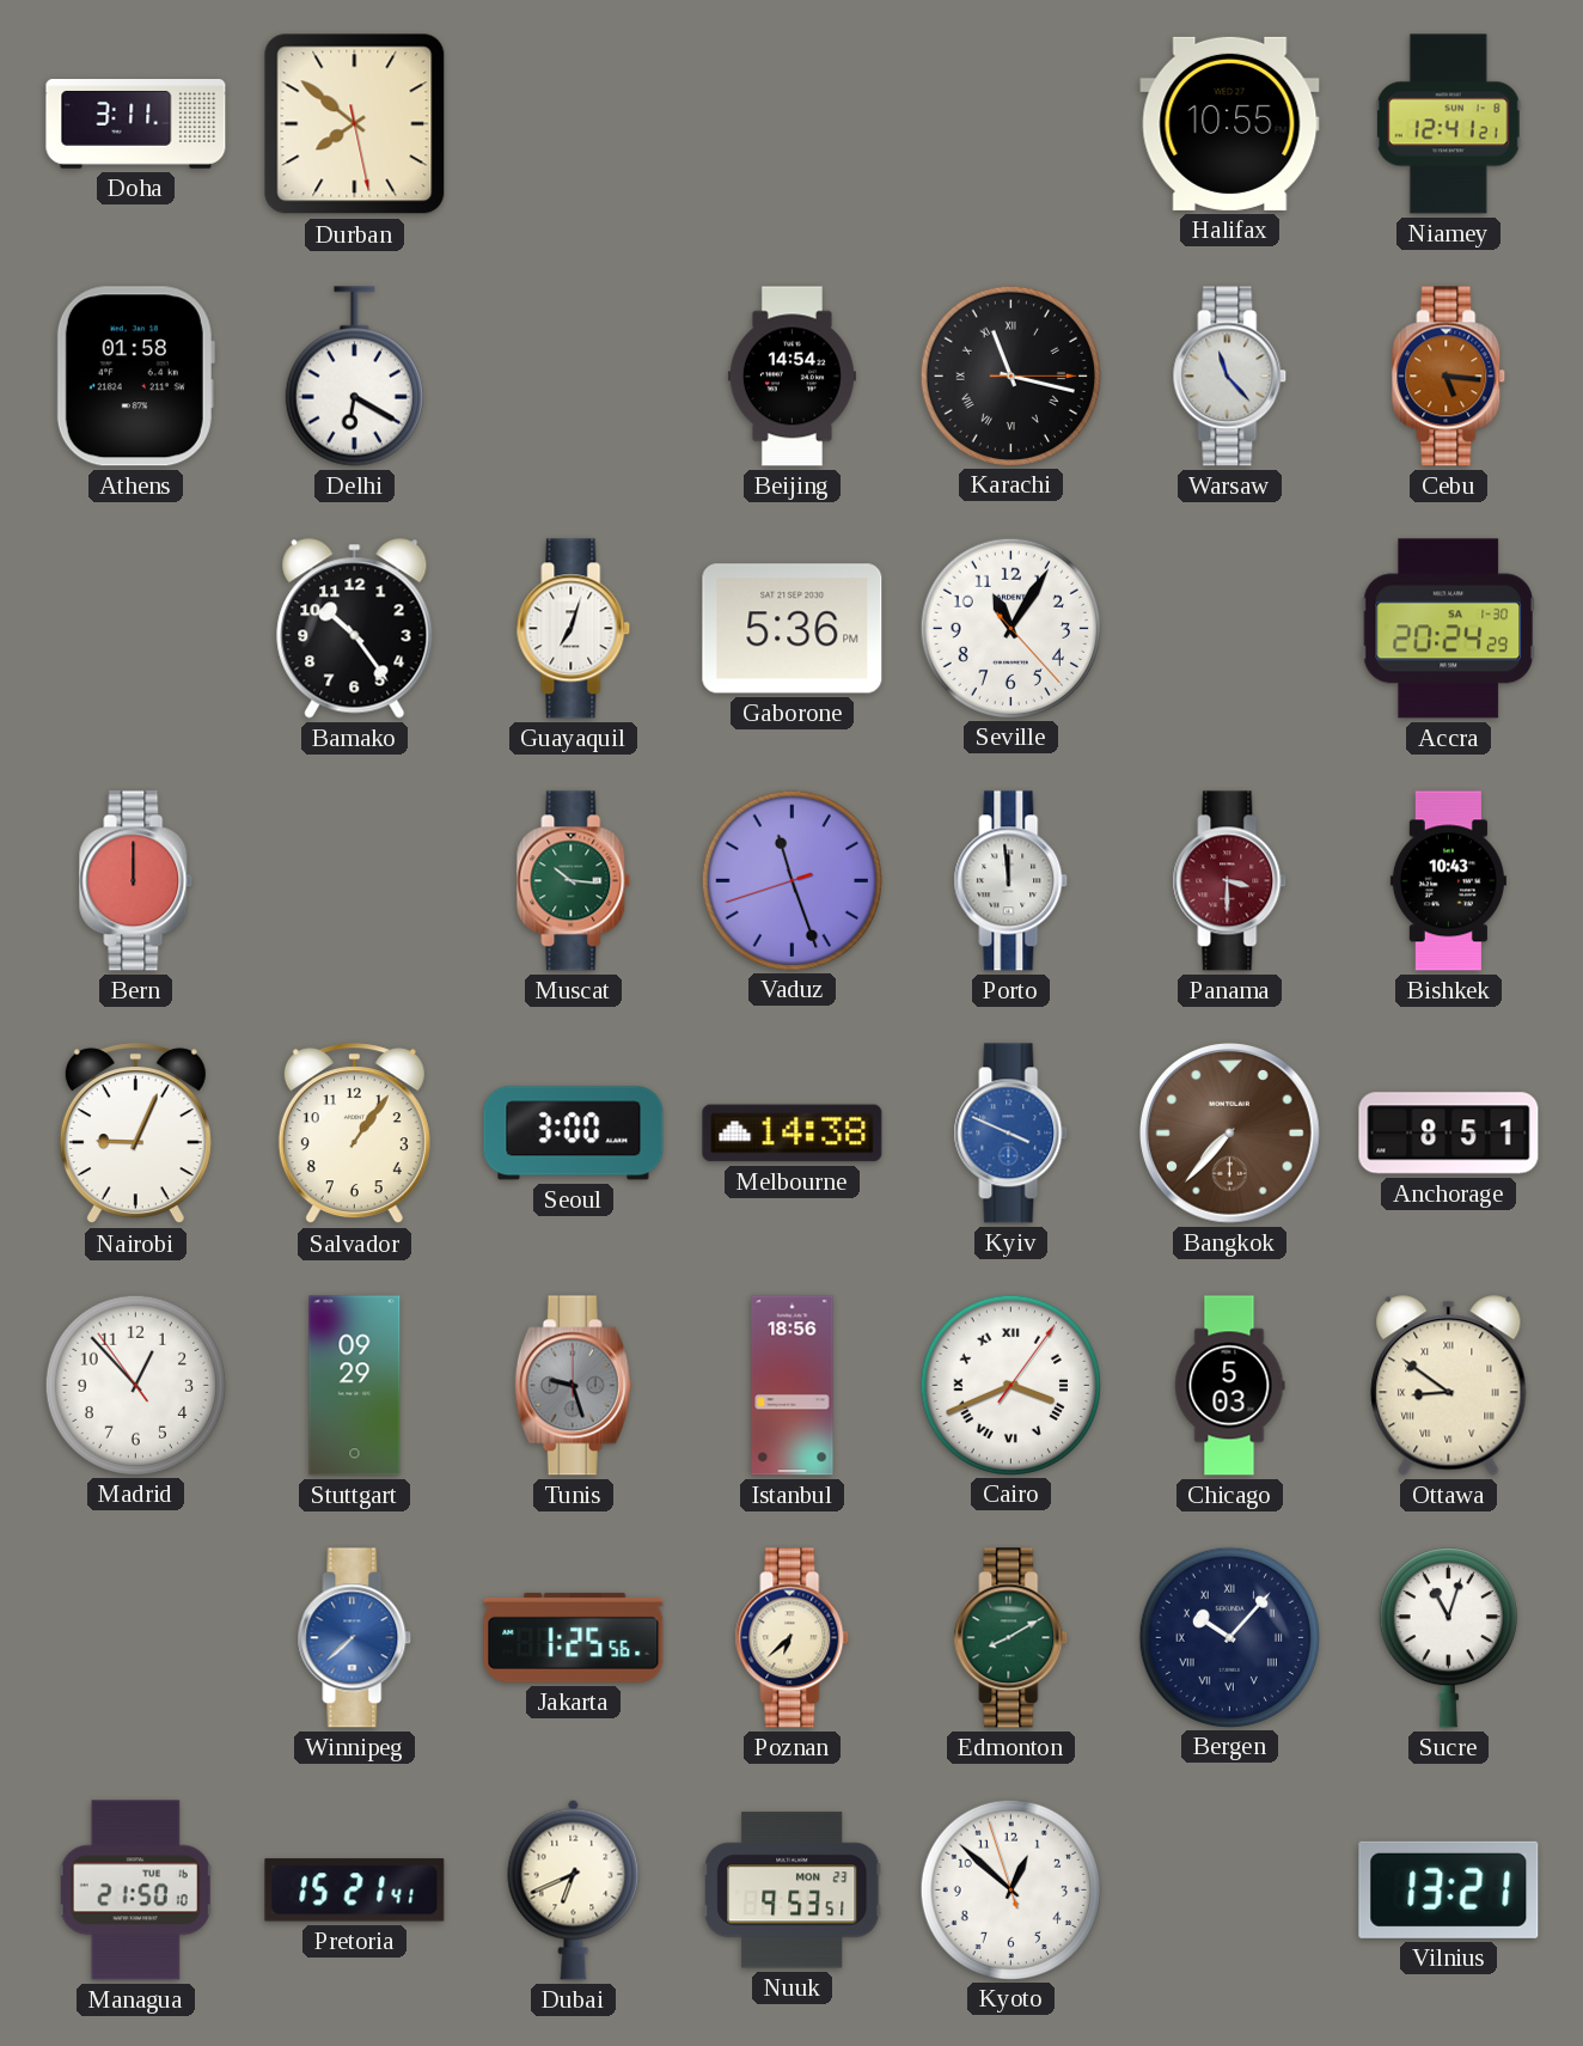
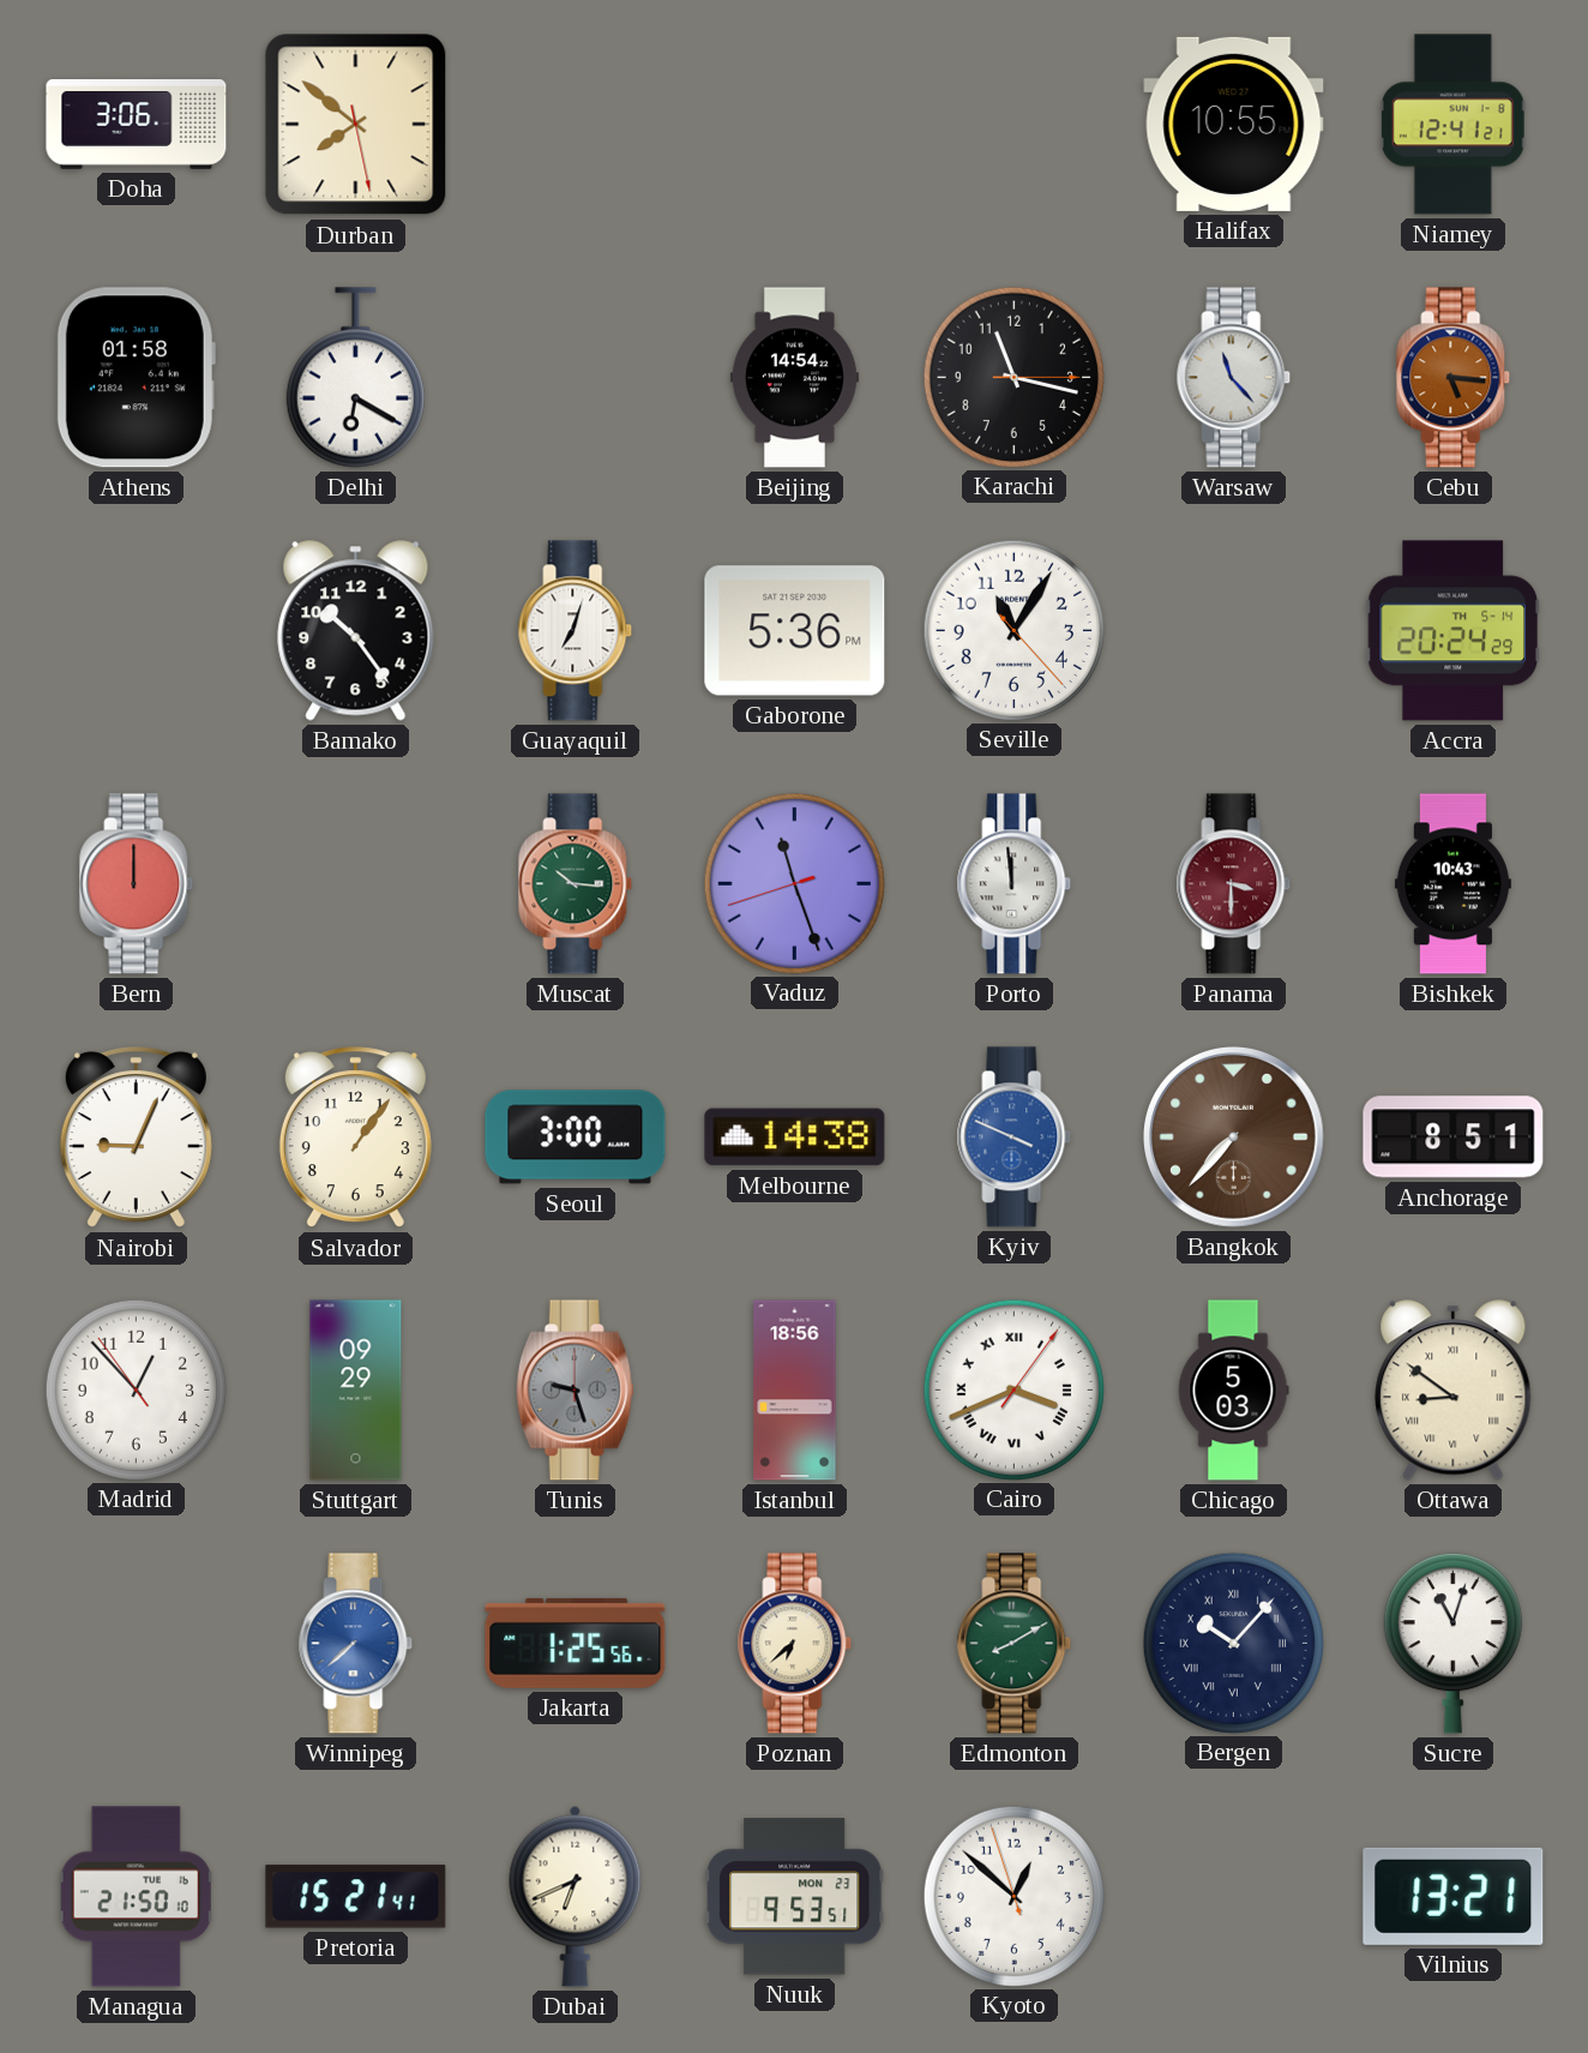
Doha: 3:11 -> 3:06
Karachi numerals: Roman -> Arabic
Accra date: SA 1-30 -> TH 5-14
